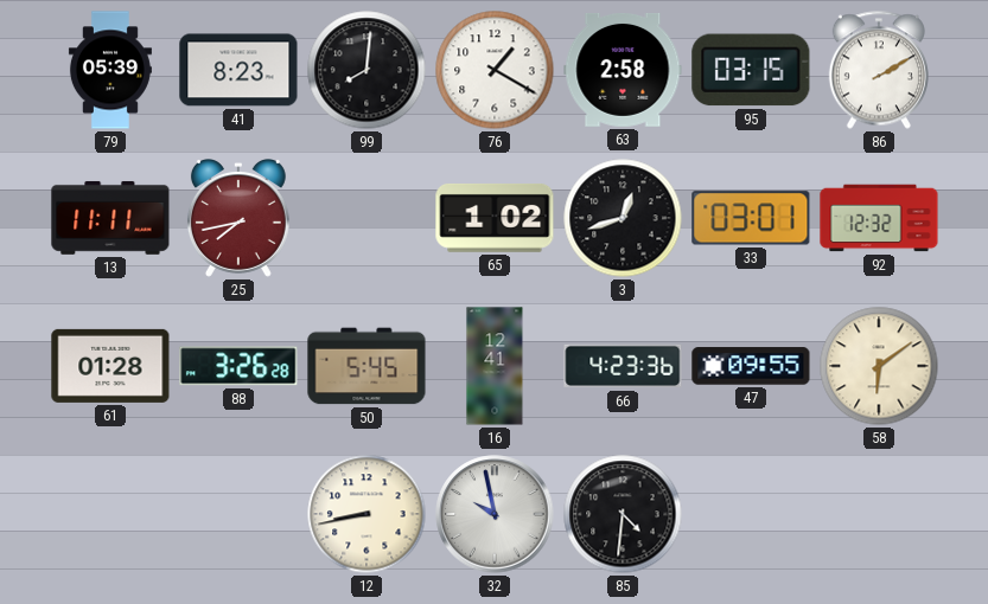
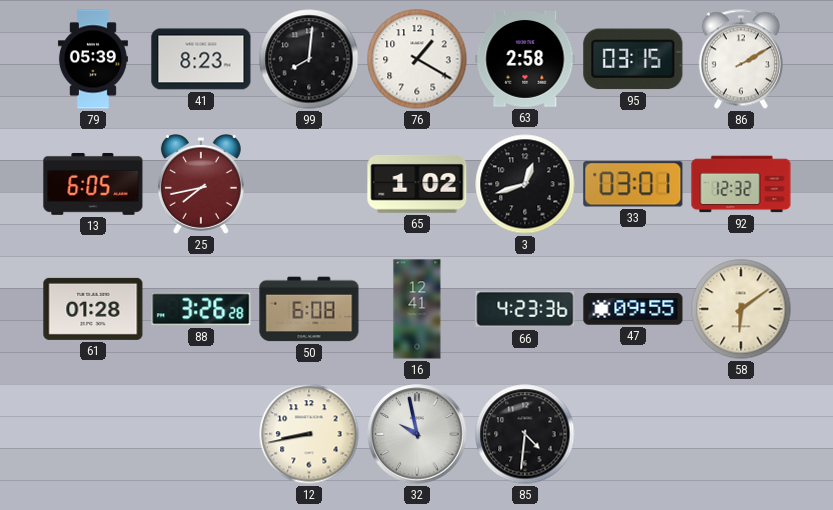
13: 11:11 -> 6:05
50: 5:45 -> 6:08
